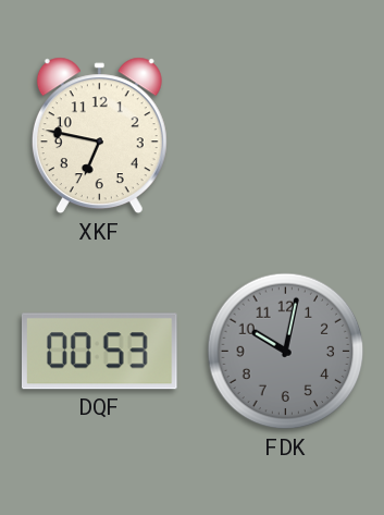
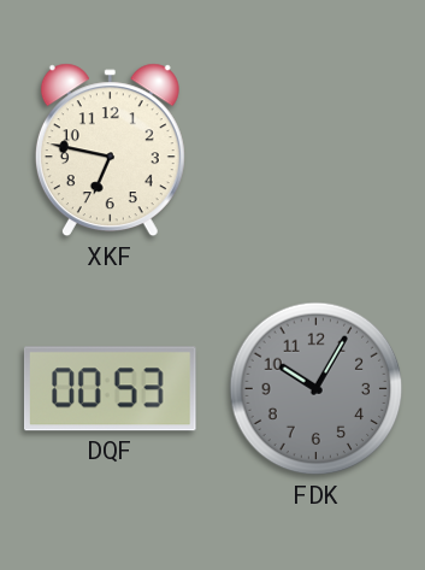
FDK: 10:02 -> 10:05
